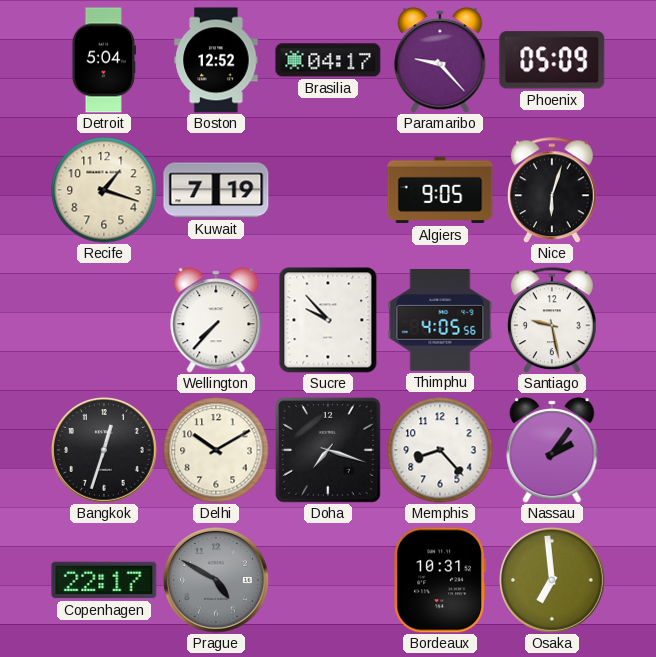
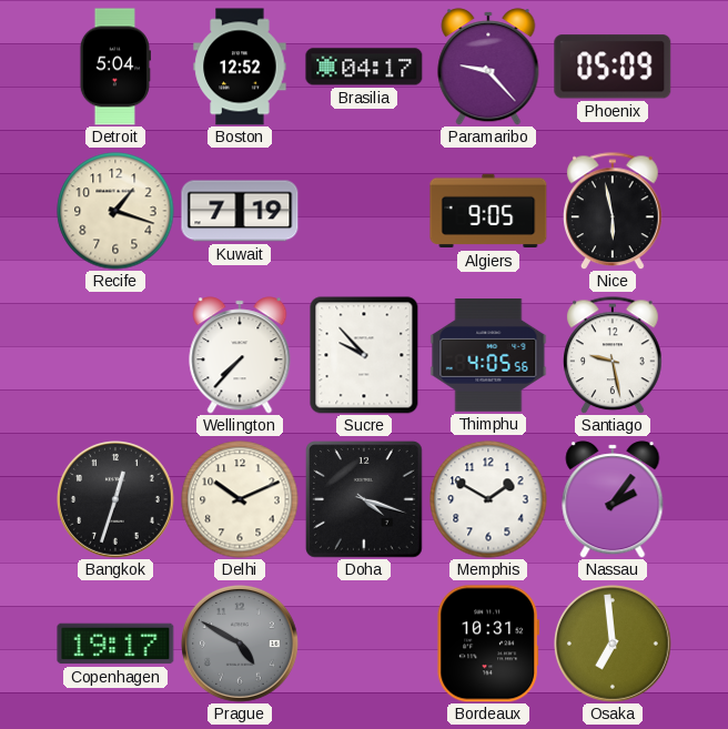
Nice: 6:03 -> 5:58
Delhi: 10:10 -> 10:11
Doha: 7:18 -> 4:18
Memphis: 8:23 -> 1:50
Copenhagen: 22:17 -> 19:17
